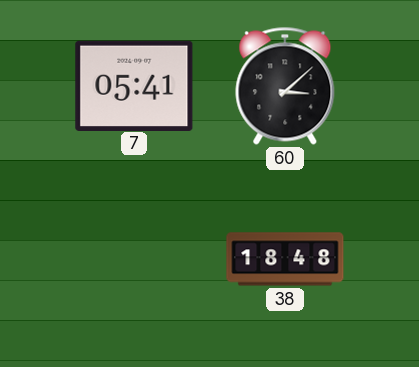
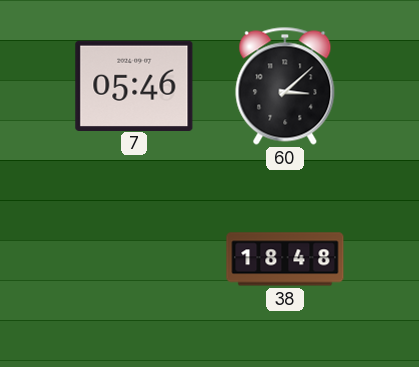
7: 05:41 -> 05:46
